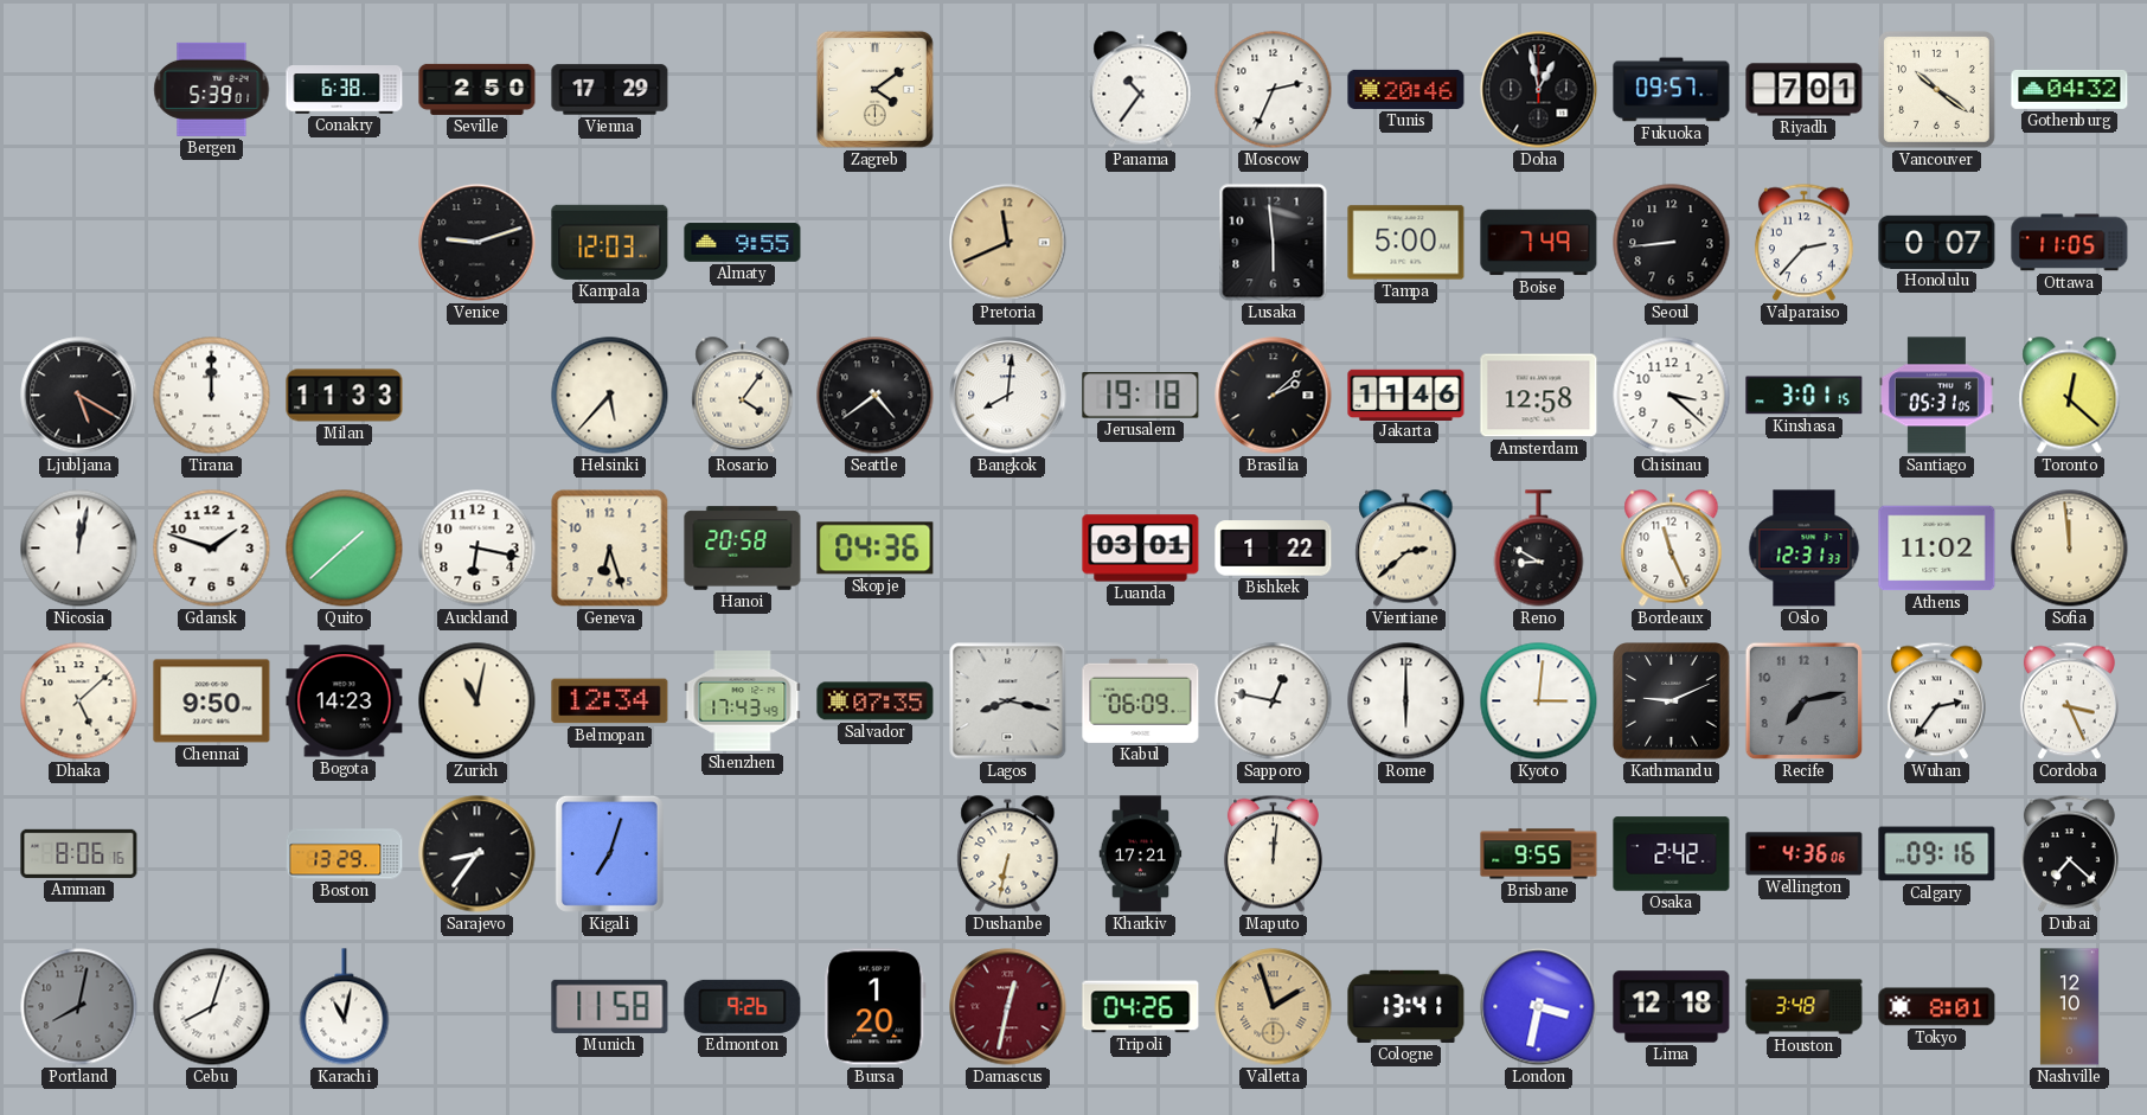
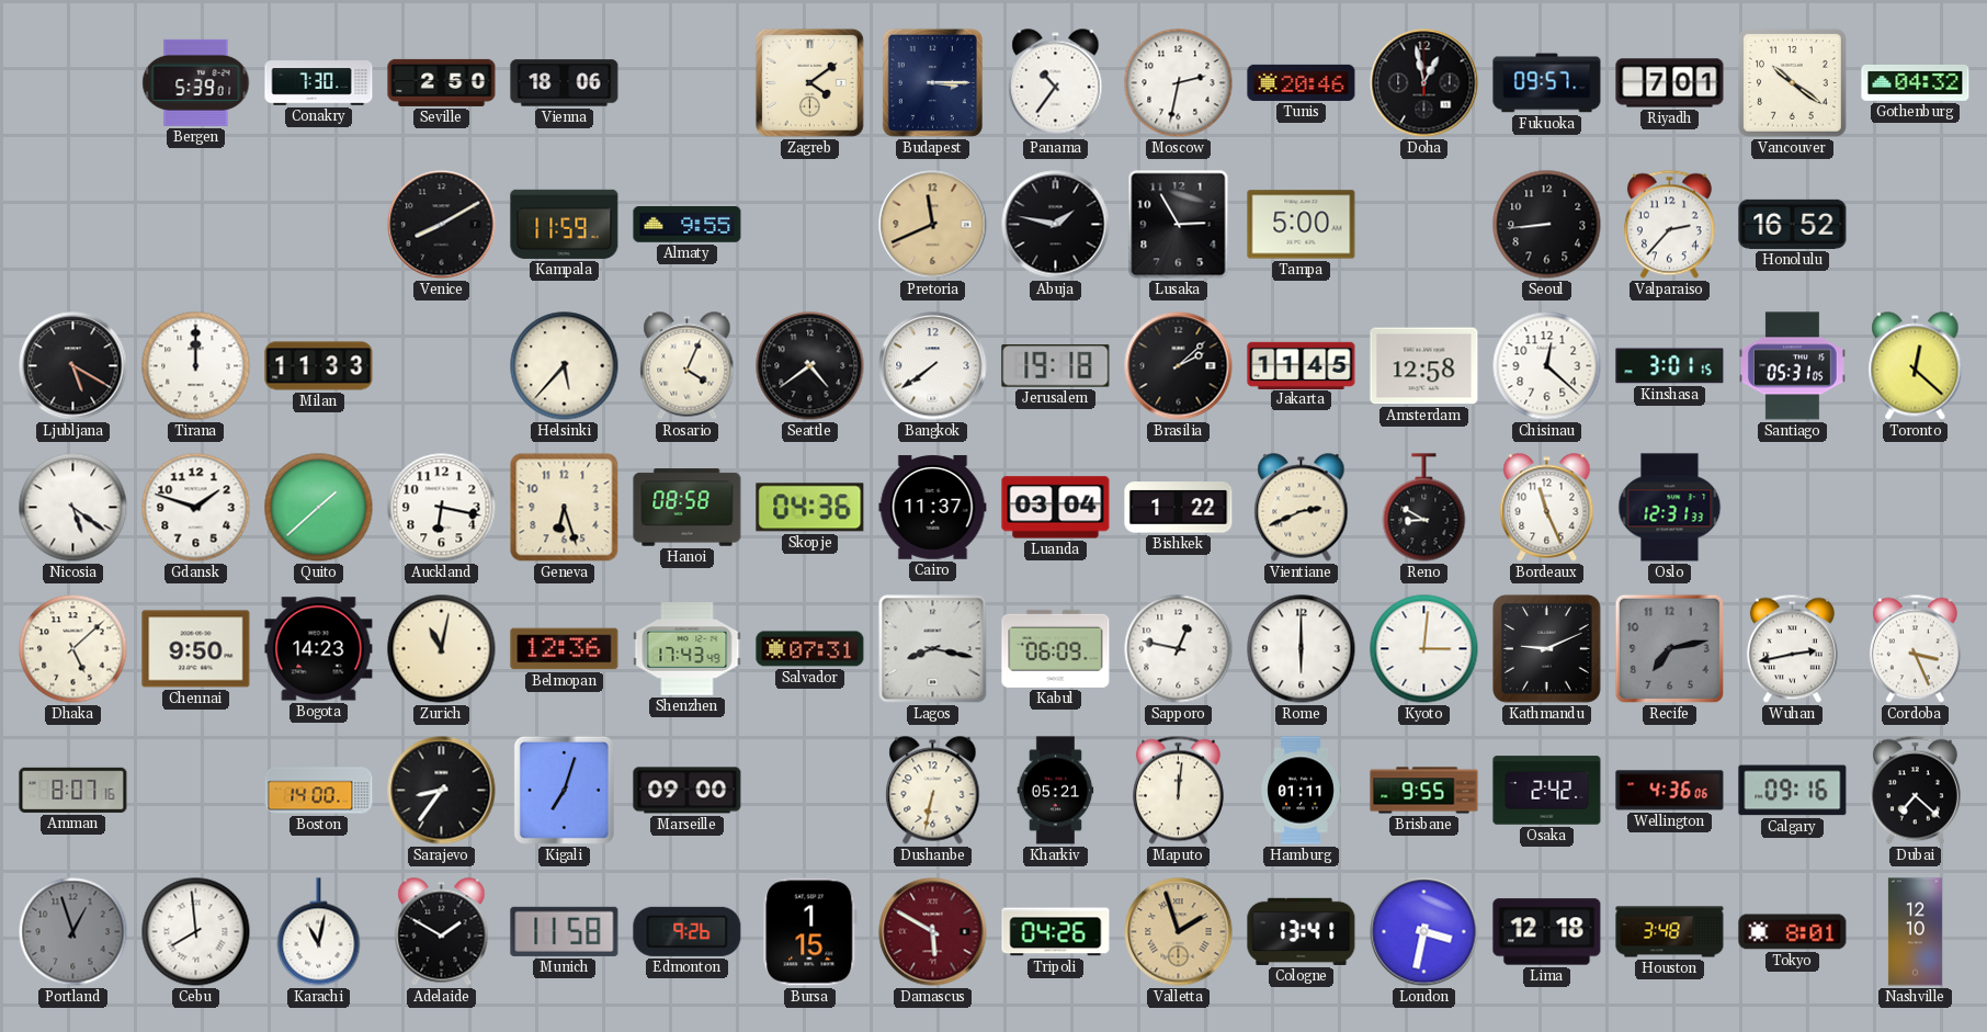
Conakry: 6:38 -> 7:30
Vienna: 17:29 -> 18:06
Budapest: none -> 3:15
Moscow: 2:34 -> 2:32
Venice: 9:12 -> 8:10
Kampala: 12:03 -> 11:59
Abuja: none -> 1:47
Lusaka: 5:59 -> 2:55
Boise: 7:49 -> none
Honolulu: 0:07 -> 16:52
Ottawa: 11:05 -> none
Rosario: 4:06 -> 4:04
Bangkok: 8:01 -> 7:39
Jakarta: 11:46 -> 11:45
Chisinau: 3:22 -> 12:22
Nicosia: 12:02 -> 5:21
Hanoi: 20:58 -> 08:58
Cairo: none -> 11:37
Luanda: 03:01 -> 03:04
Vientiane: 2:38 -> 2:41
Athens: 11:02 -> none
Sofia: 11:59 -> none
Belmopan: 12:34 -> 12:36
Salvador: 07:35 -> 07:31
Wuhan: 2:36 -> 2:43
Amman: 8:06 -> 8:07
Boston: 13:29 -> 14:00
Marseille: none -> 09:00
Kharkiv: 17:21 -> 05:21
Hamburg: none -> 01:11
Portland: 8:02 -> 12:57
Cebu: 8:03 -> 7:59
Adelaide: none -> 1:50
Bursa: 1:20 -> 1:15
Damascus: 12:32 -> 5:50
